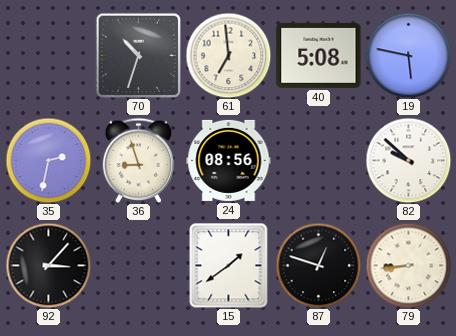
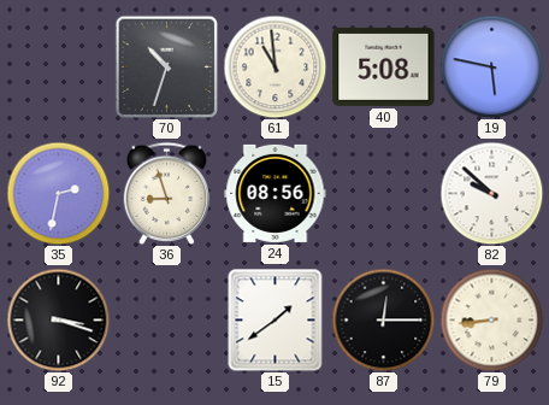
61: 6:59 -> 10:59
92: 3:07 -> 3:18
87: 12:48 -> 12:15
